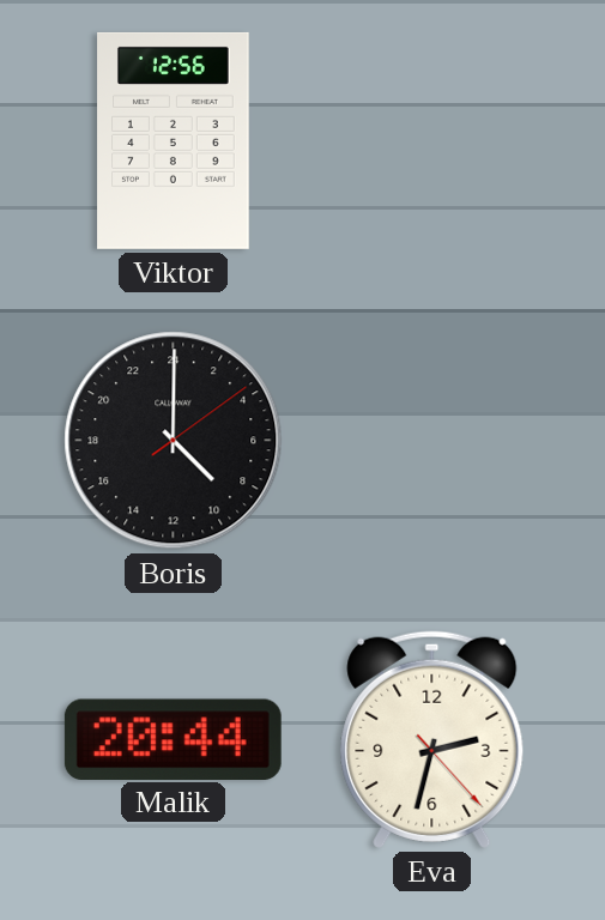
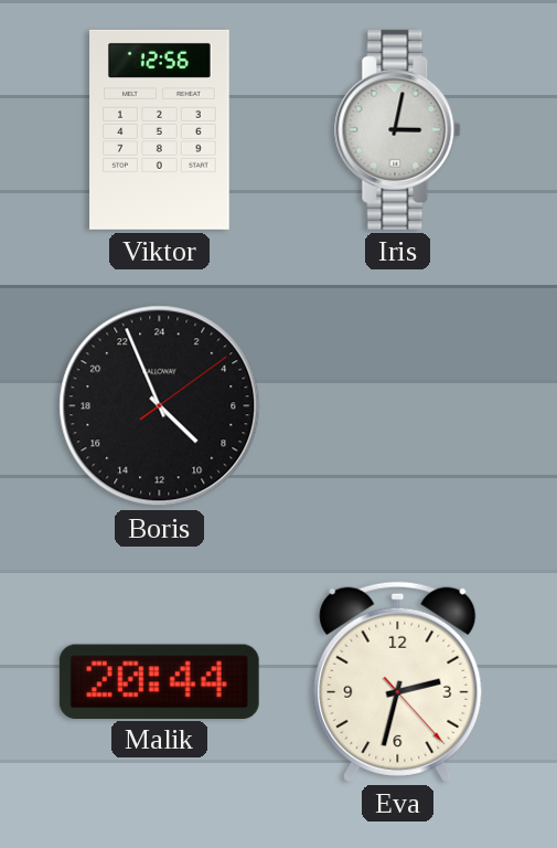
Iris: none -> 3:02
Boris: 9:00 -> 8:56
